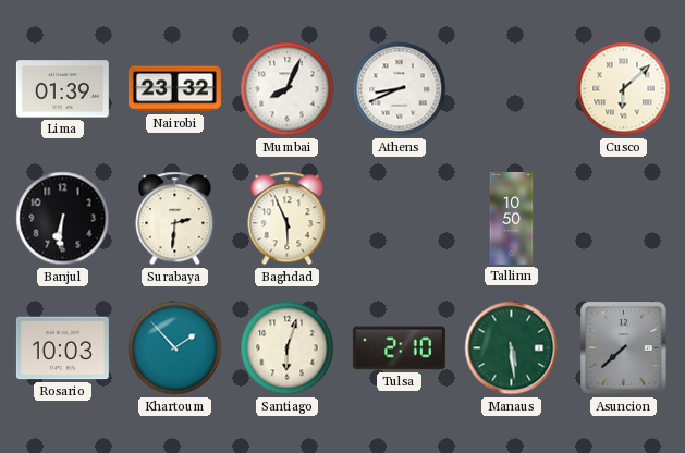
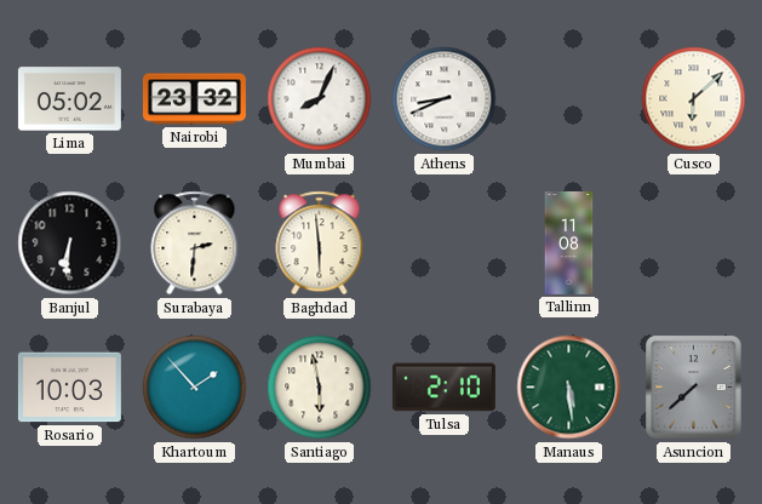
Lima: 01:39 -> 05:02
Baghdad: 5:56 -> 5:59
Tallinn: 10:50 -> 11:08
Santiago: 6:03 -> 5:58
